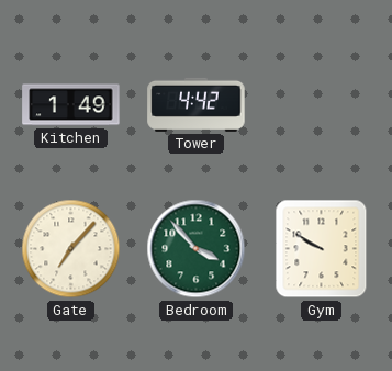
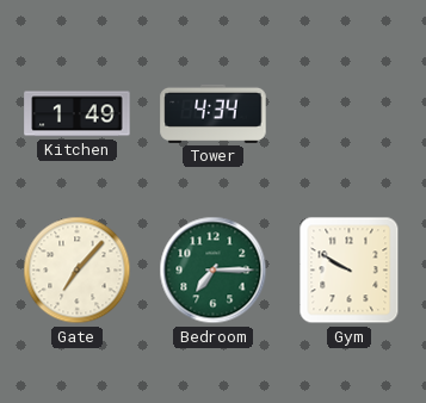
Tower: 4:42 -> 4:34
Bedroom: 3:53 -> 7:15
